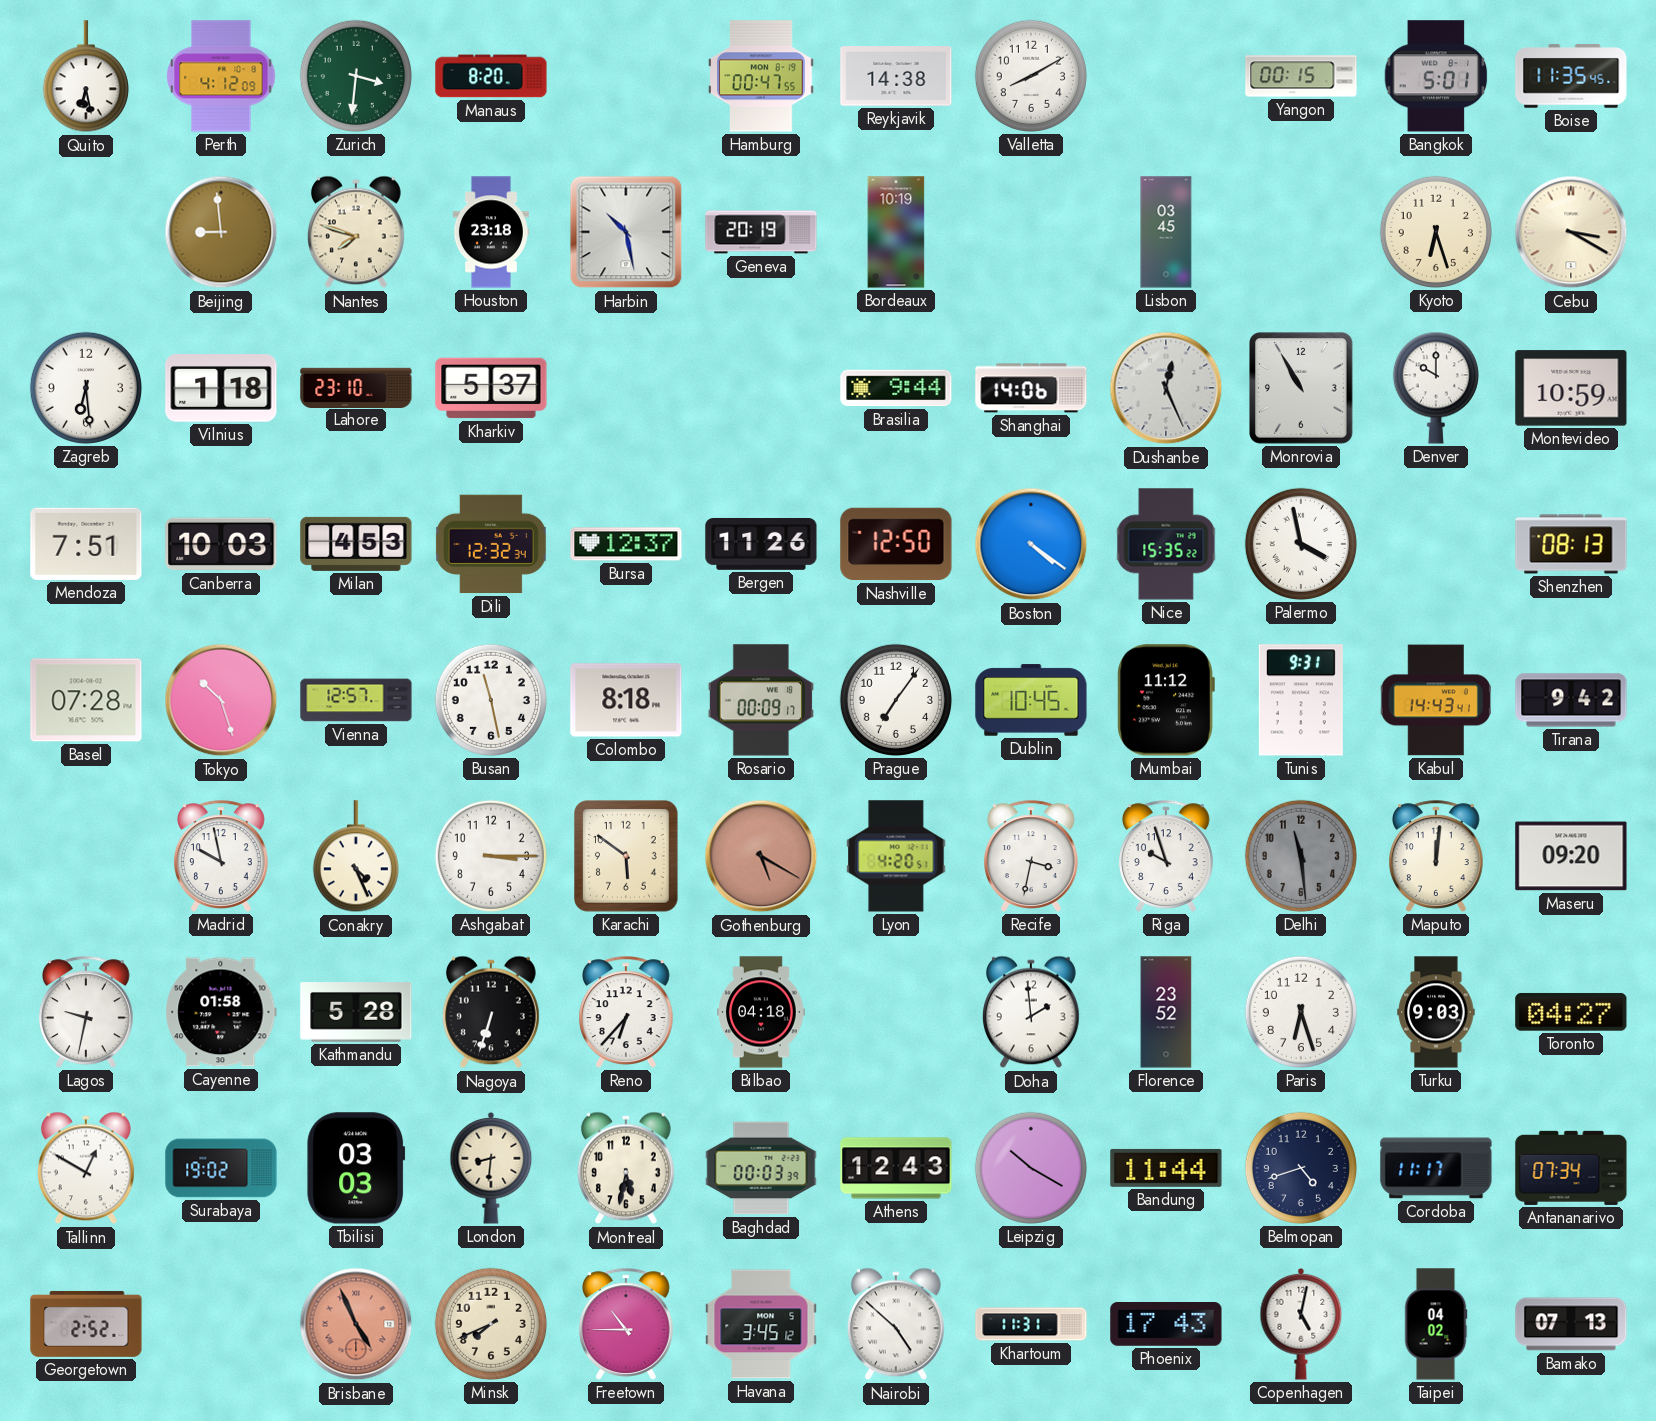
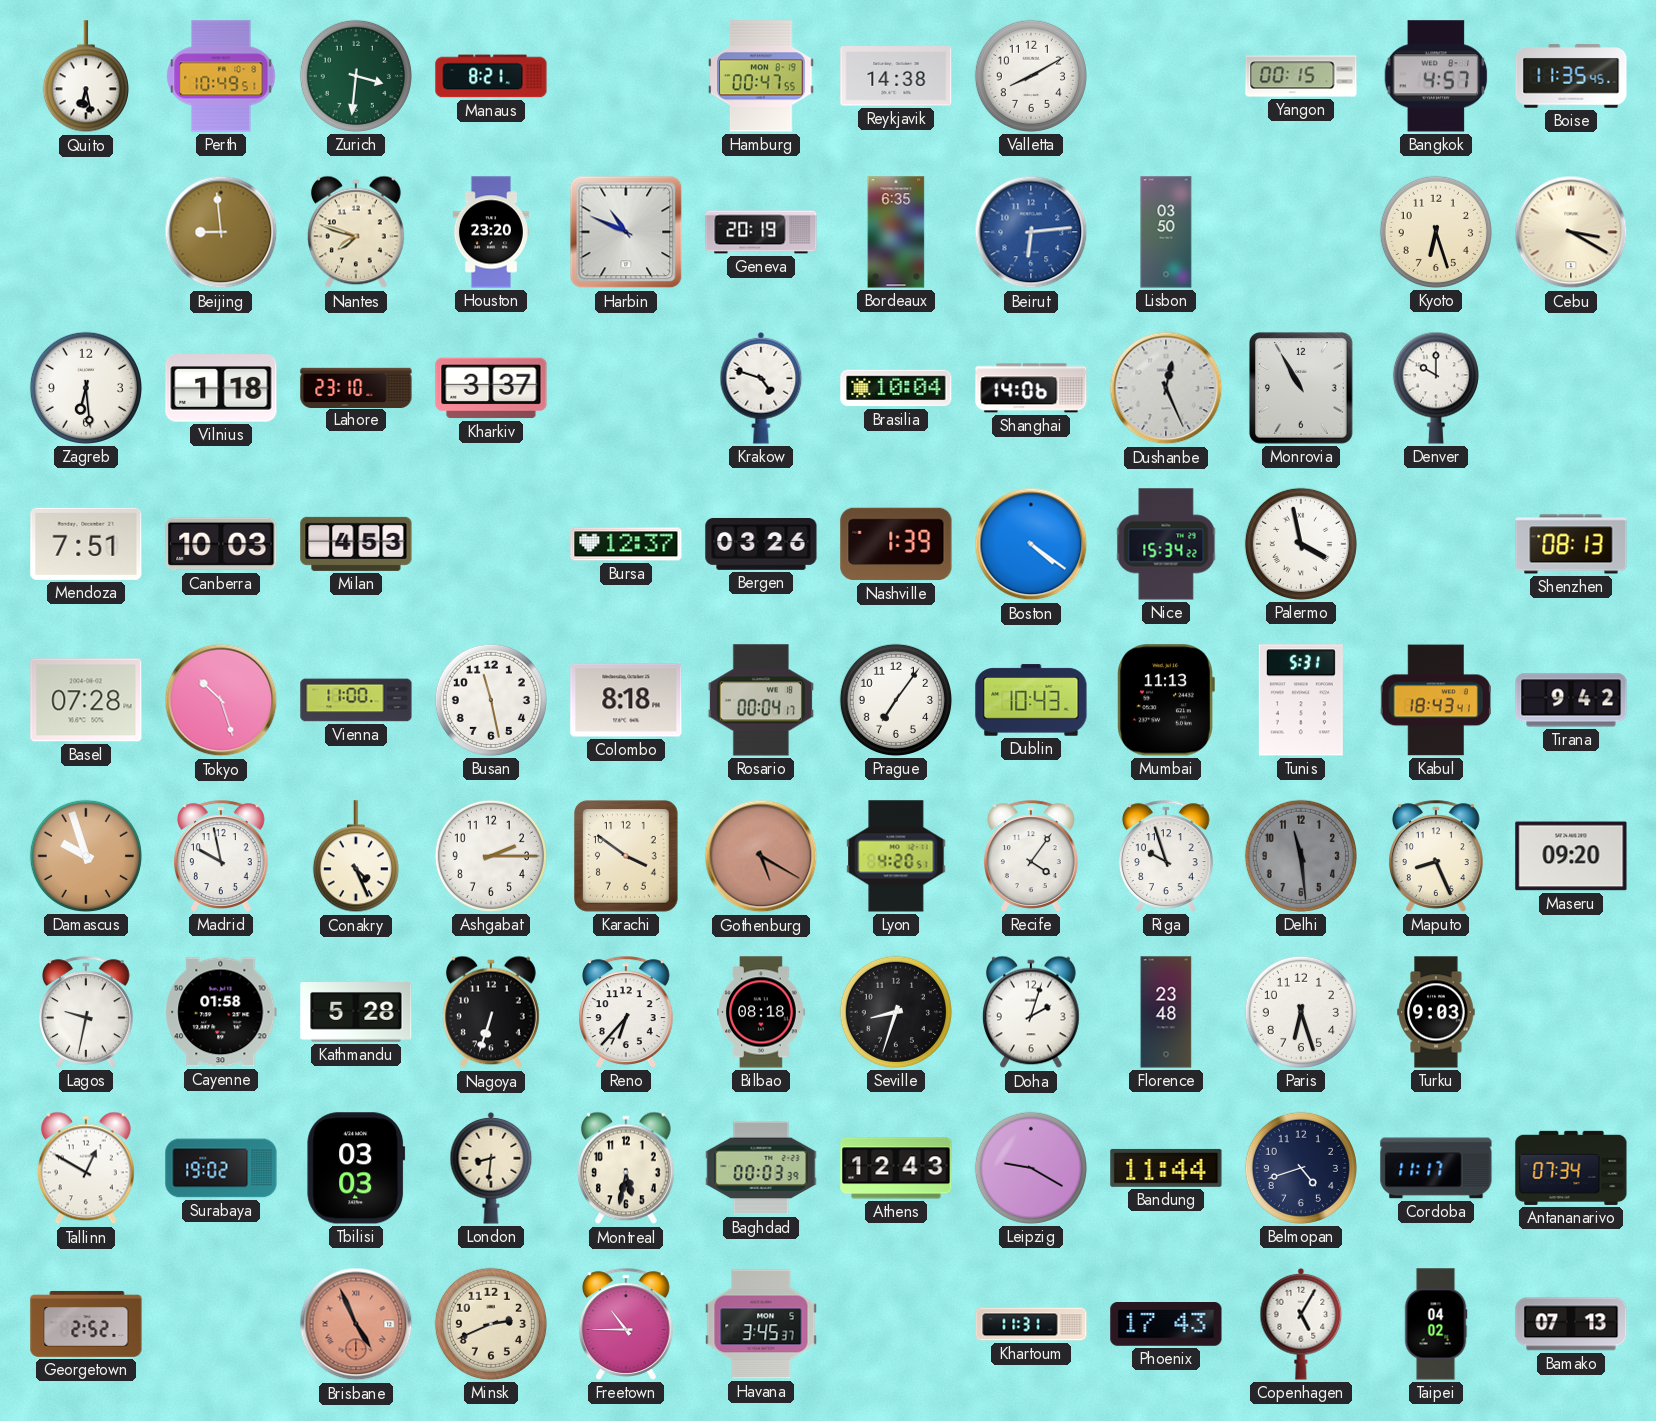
Perth: 4:12 -> 10:49
Manaus: 8:20 -> 8:21
Bangkok: 5:01 -> 4:57
Houston: 23:18 -> 23:20
Harbin: 10:28 -> 10:49
Bordeaux: 10:19 -> 6:35
Beirut: none -> 6:14
Lisbon: 03:45 -> 03:50
Kharkiv: 5:37 -> 3:37
Krakow: none -> 4:48
Brasilia: 9:44 -> 10:04
Montevideo: 10:59 -> none
Dili: 12:32 -> none
Bergen: 11:26 -> 03:26
Nashville: 12:50 -> 1:39
Nice: 15:35 -> 15:34
Vienna: 12:57 -> 11:00
Rosario: 00:09 -> 00:04
Dublin: 10:45 -> 10:43
Mumbai: 11:12 -> 11:13
Tunis: 9:31 -> 5:31
Kabul: 14:43 -> 18:43
Damascus: none -> 9:57
Ashgabat: 3:15 -> 2:15
Karachi: 5:51 -> 3:51
Recife: 3:32 -> 4:06
Maputo: 12:01 -> 8:26
Bilbao: 04:18 -> 08:18
Seville: none -> 8:33
Doha: 1:59 -> 2:03
Florence: 23:52 -> 23:48
Toronto: 04:27 -> none
Leipzig: 10:20 -> 9:20
Minsk: 7:41 -> 2:41
Havana: 3:45:12 -> 3:45:37
Nairobi: 4:52 -> none
Copenhagen: 5:02 -> 5:05
